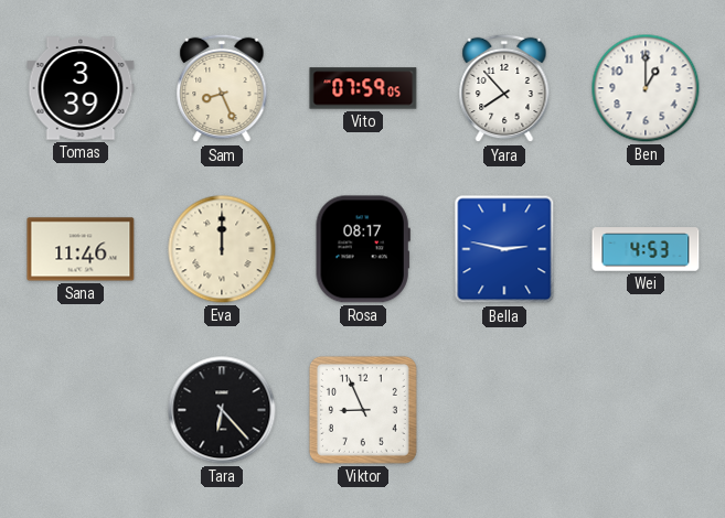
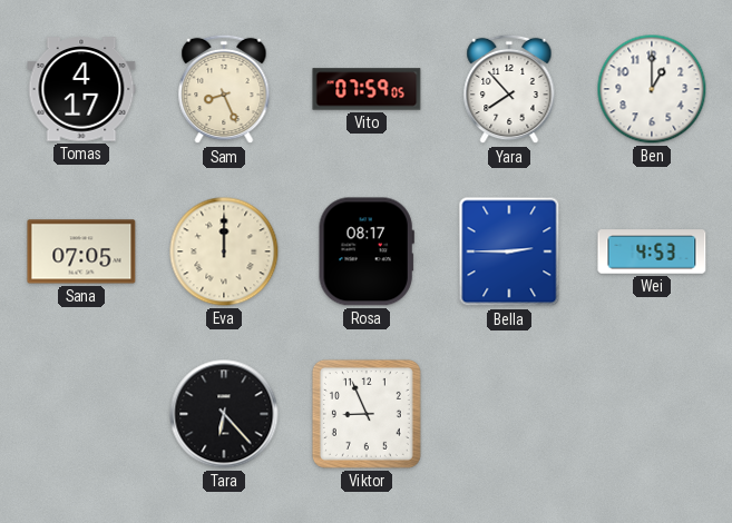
Tomas: 3:39 -> 4:17
Sana: 11:46 -> 07:05
Bella: 2:47 -> 2:45
